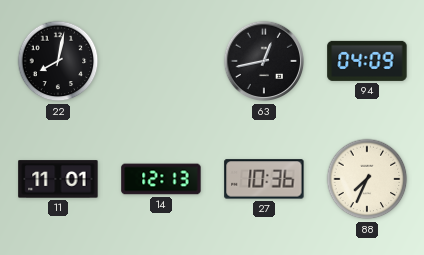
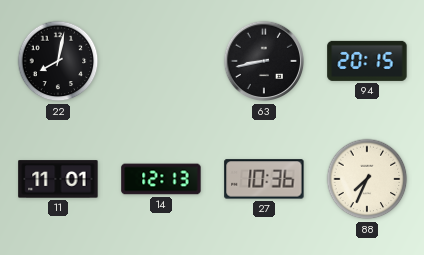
63: 12:43 -> 8:43
94: 04:09 -> 20:15
